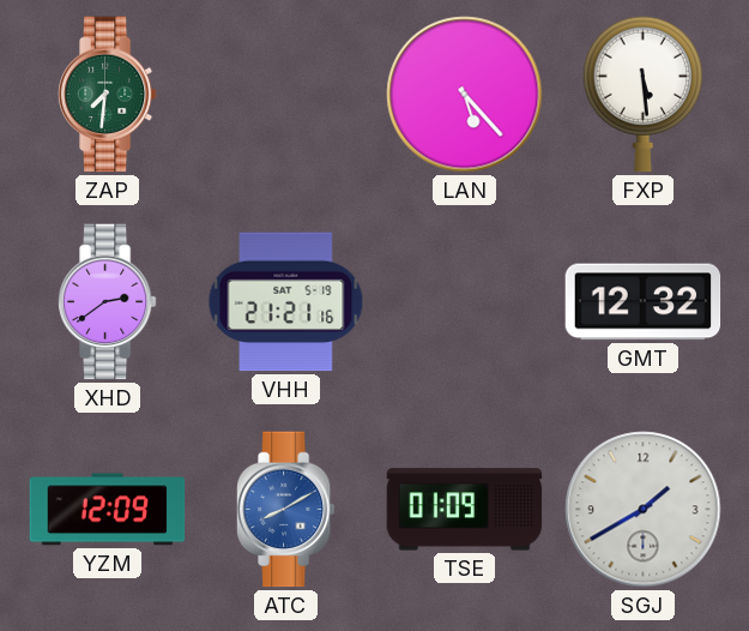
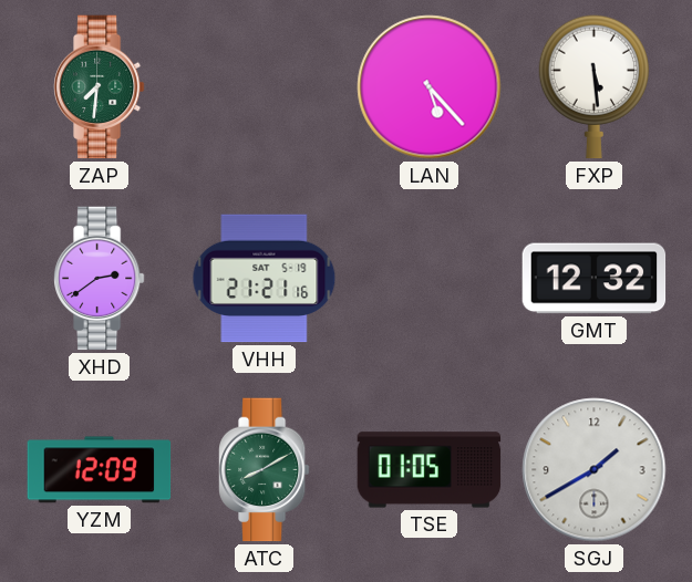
ATC dial: blue -> green
TSE: 01:09 -> 01:05
